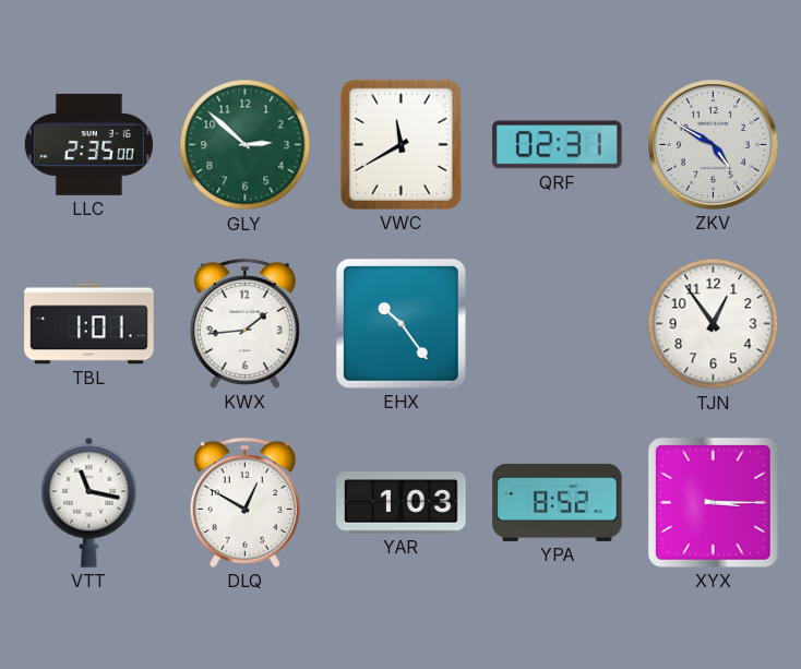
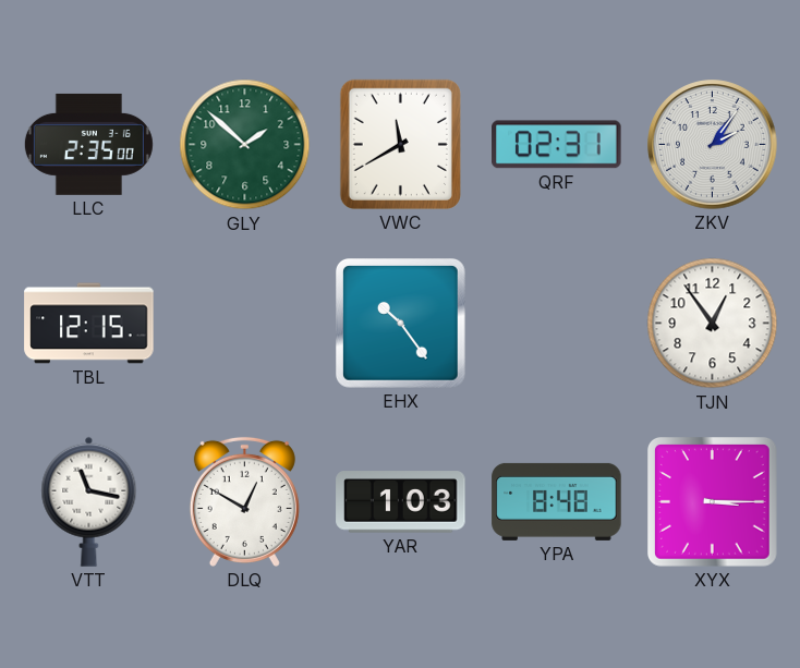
GLY: 2:52 -> 1:52
ZKV: 4:50 -> 2:06
TBL: 1:01 -> 12:15
KWX: 1:44 -> none
YPA: 8:52 -> 8:48
